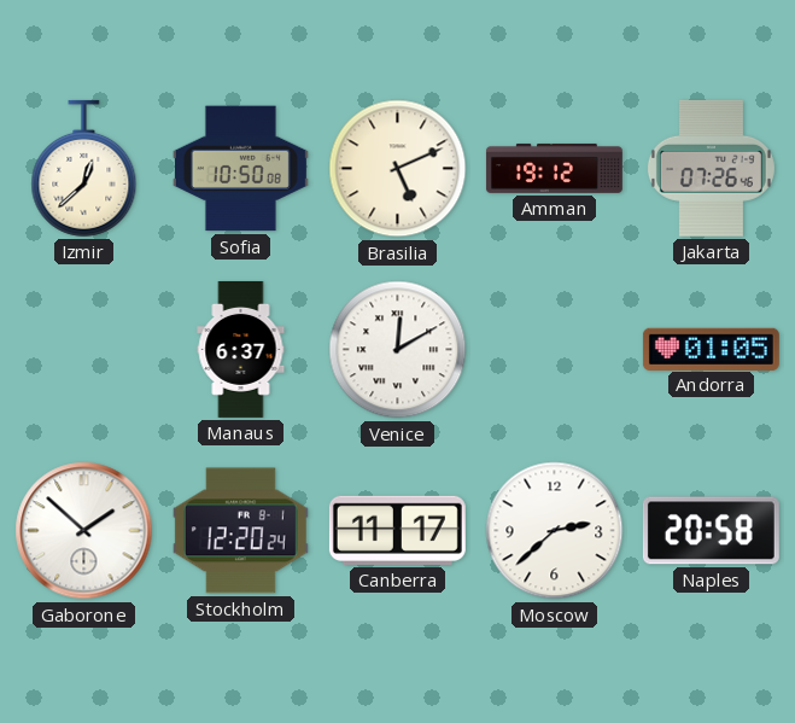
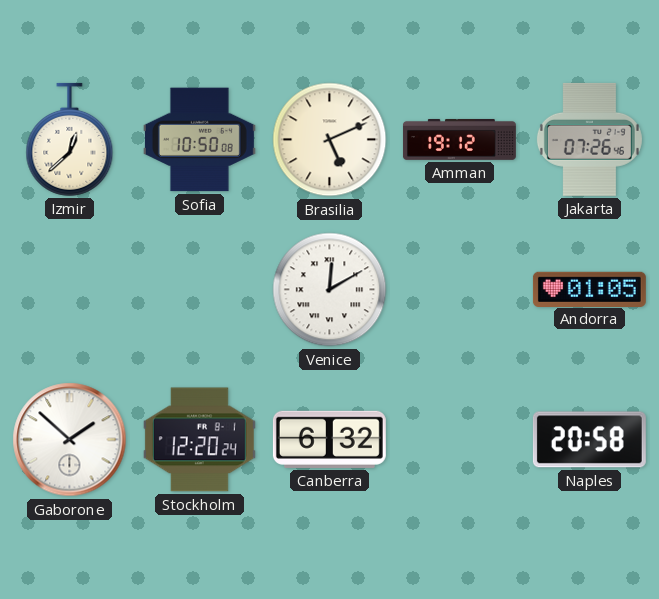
Manaus: 6:37 -> none
Canberra: 11:17 -> 6:32
Moscow: 2:38 -> none
